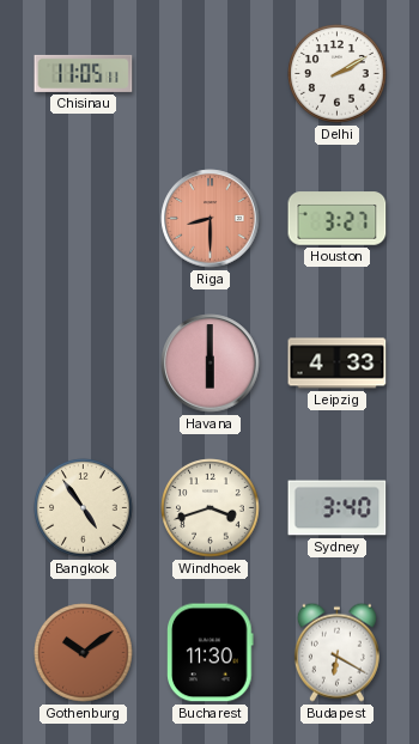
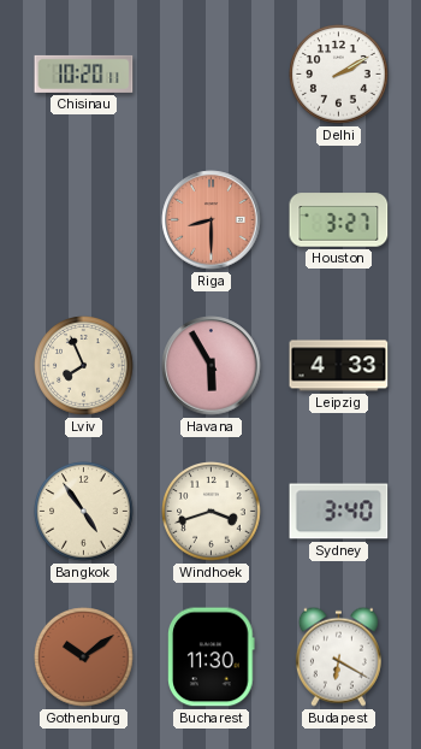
Chisinau: 11:05 -> 10:20
Lviv: none -> 7:56
Havana: 6:00 -> 5:55
